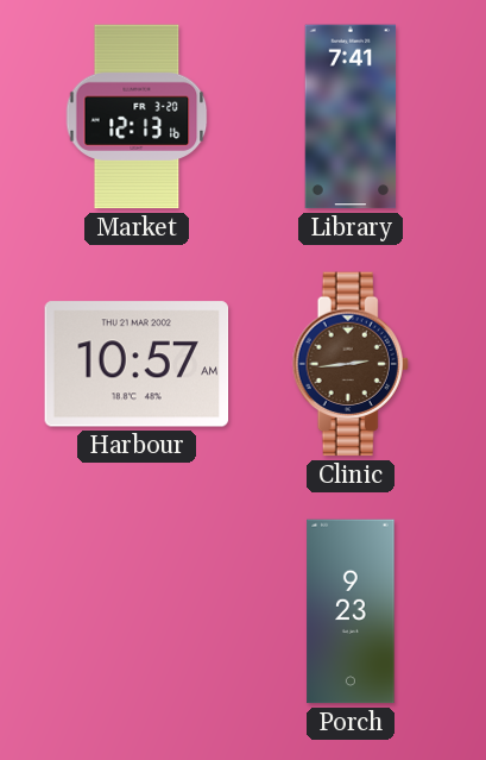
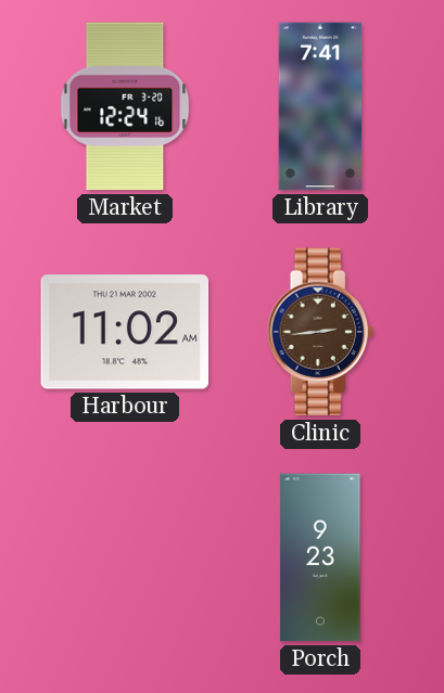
Market: 12:13 -> 12:24
Harbour: 10:57 -> 11:02
